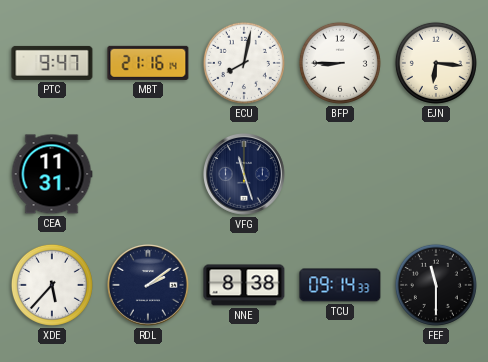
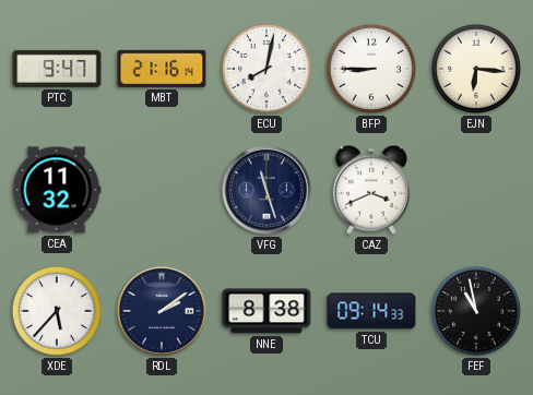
CEA: 11:31 -> 11:32
CAZ: none -> 3:41
FEF: 11:30 -> 10:58
